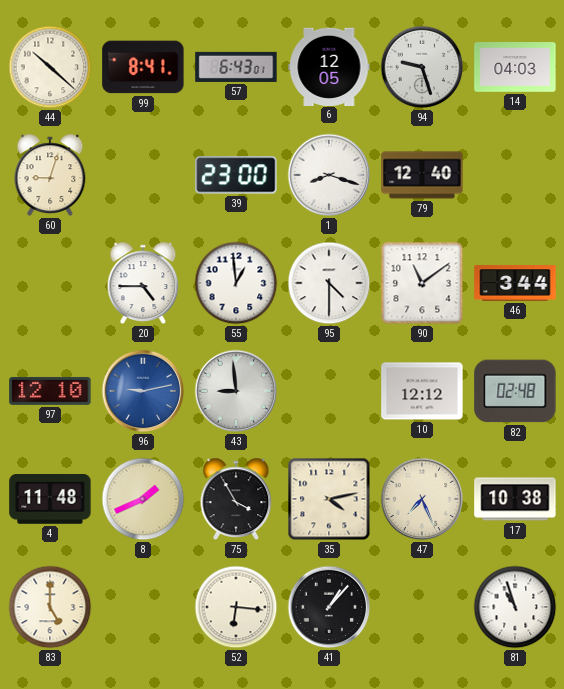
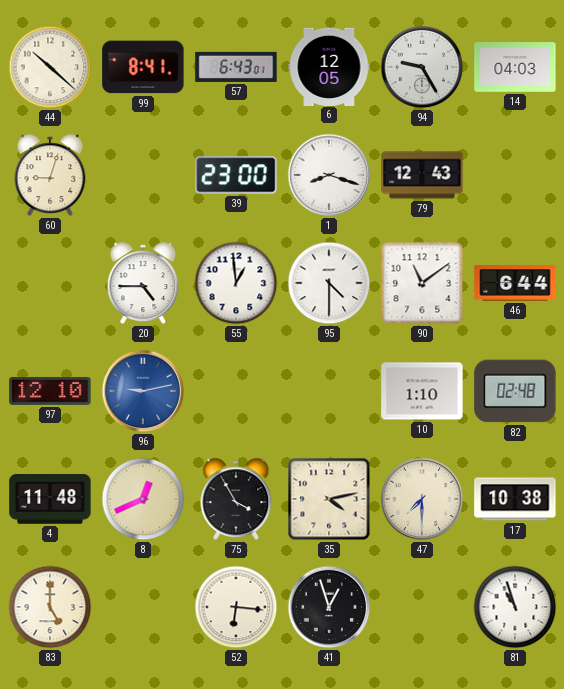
94: 9:27 -> 9:25
79: 12:40 -> 12:43
46: 3:44 -> 6:44
43: 8:59 -> none
10: 12:12 -> 1:10
8: 1:41 -> 12:41
47: 7:26 -> 7:30
41: 1:07 -> 12:57
